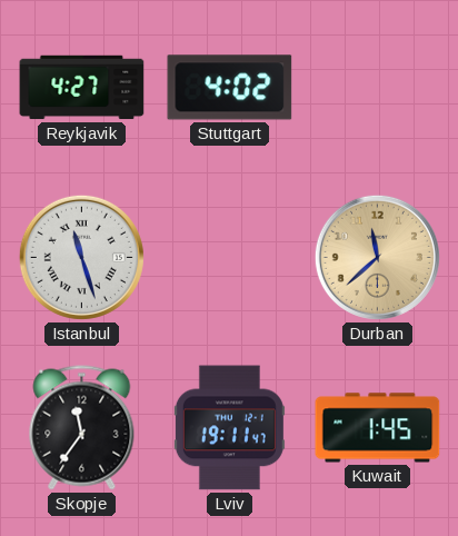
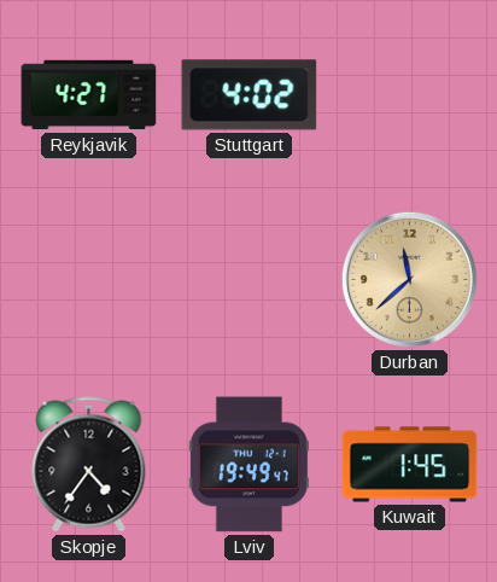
Istanbul: 11:27 -> none
Skopje: 11:36 -> 4:36
Lviv: 19:11 -> 19:49
